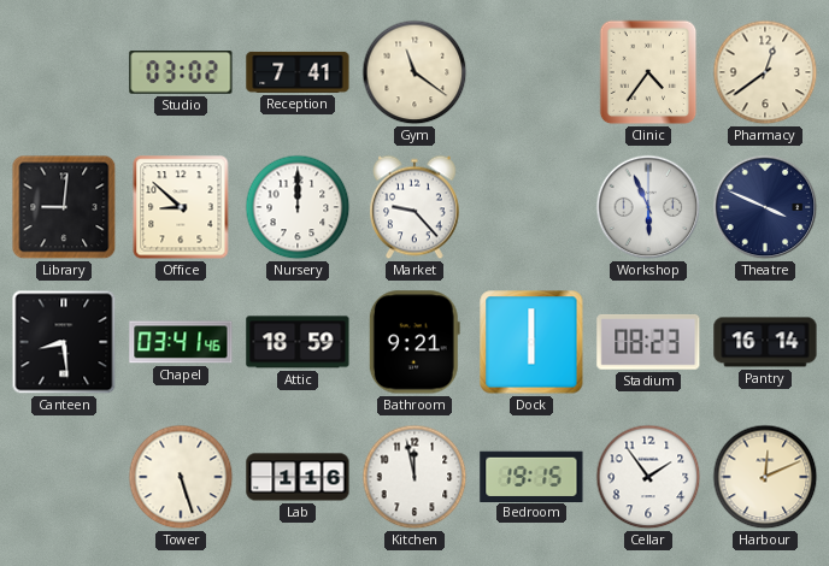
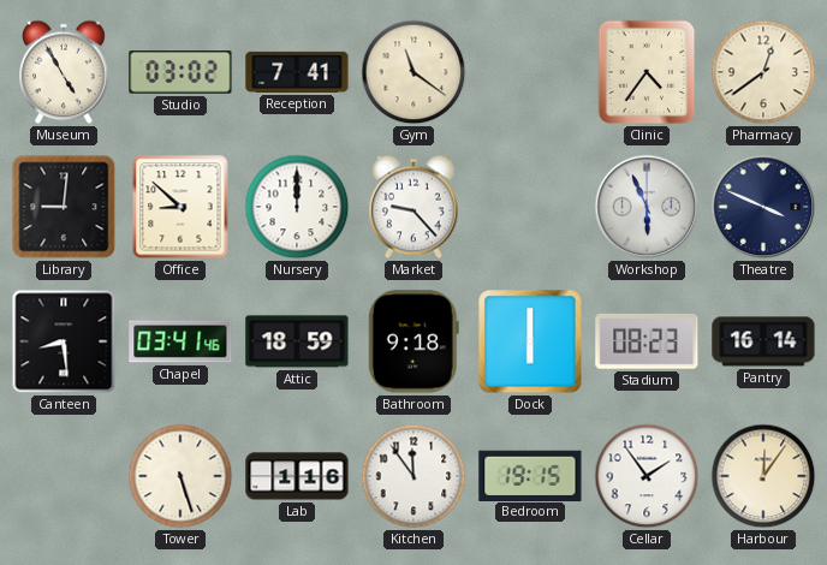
Museum: none -> 4:55
Bathroom: 9:21 -> 9:18
Kitchen: 11:58 -> 11:54
Harbour: 12:11 -> 12:06
